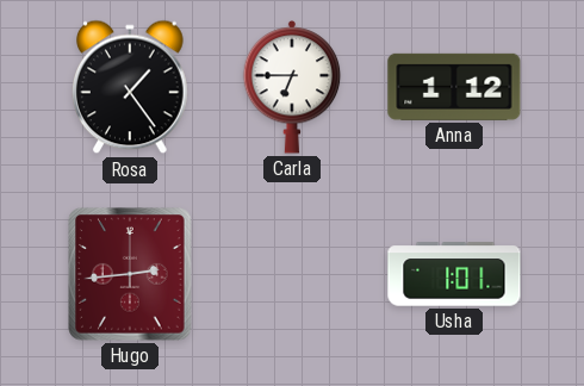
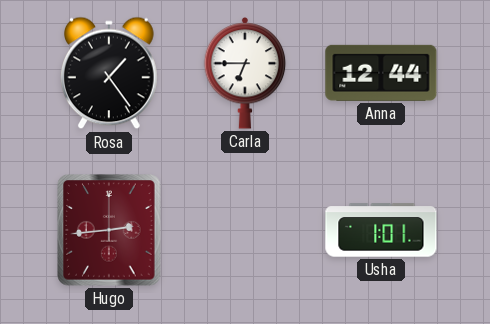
Anna: 1:12 -> 12:44
